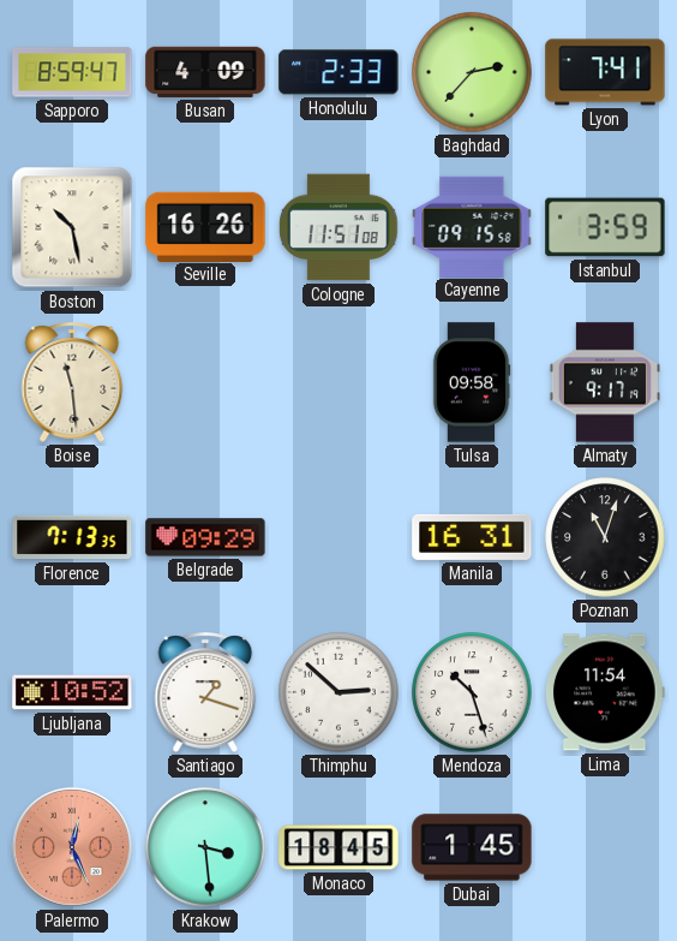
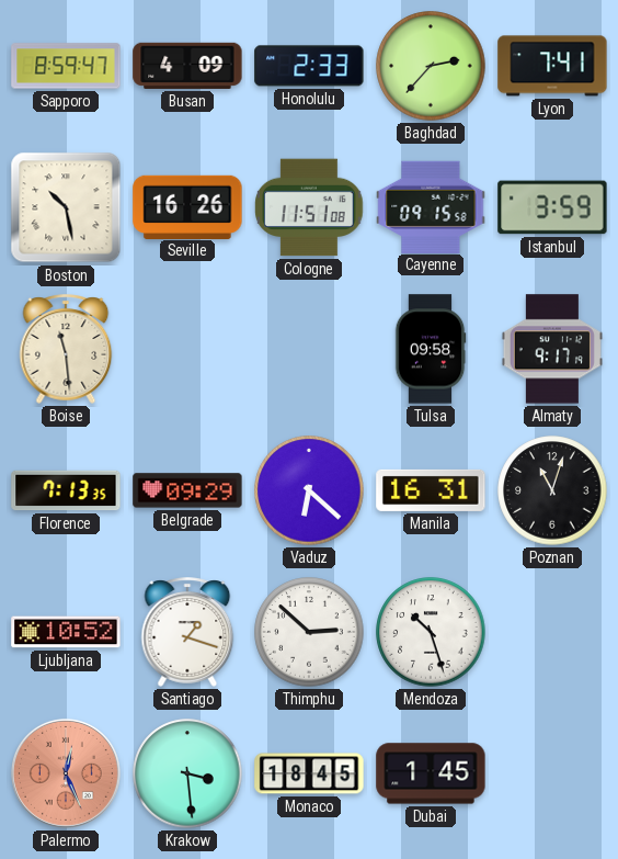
Vaduz: none -> 6:22
Lima: 11:54 -> none
